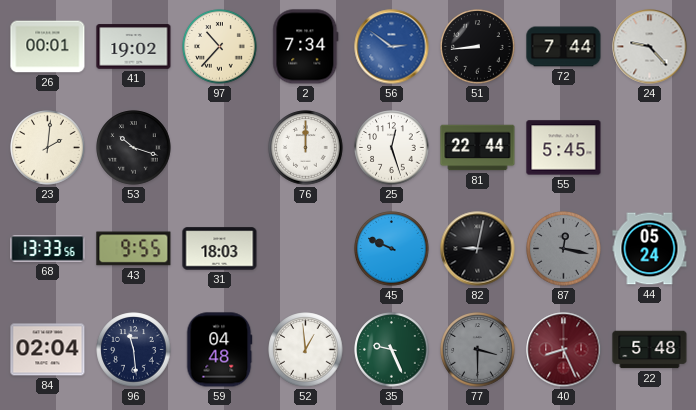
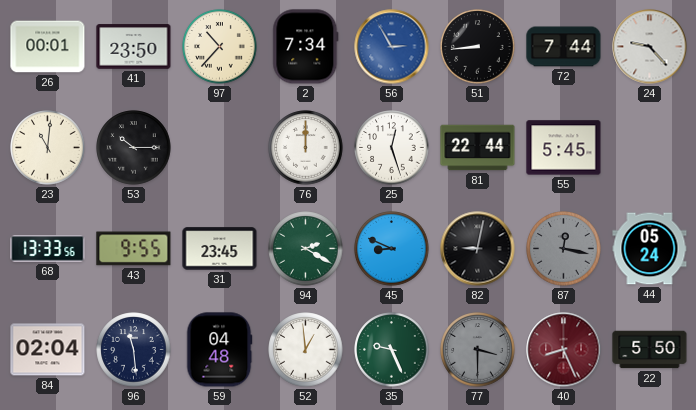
41: 19:02 -> 23:50
56: 2:51 -> 2:55
23: 2:01 -> 11:01
53: 10:18 -> 10:15
31: 18:03 -> 23:45
94: none -> 2:20
45: 9:49 -> 8:49
22: 5:48 -> 5:50
